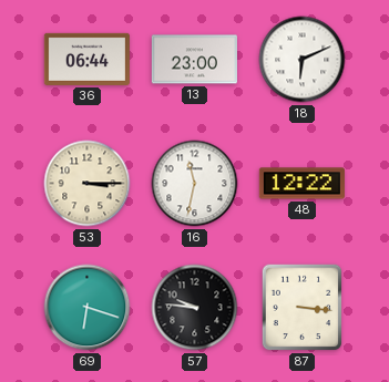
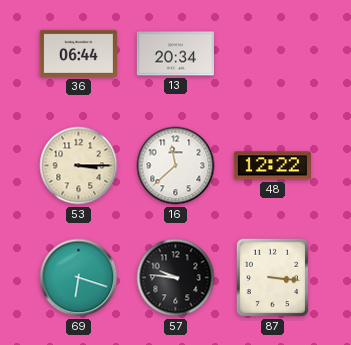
13: 23:00 -> 20:34
18: 6:11 -> none
16: 11:32 -> 11:38
